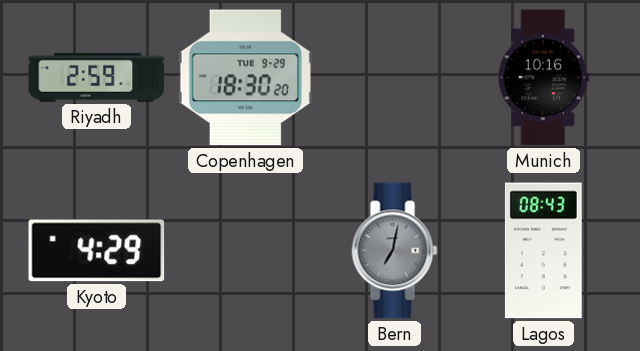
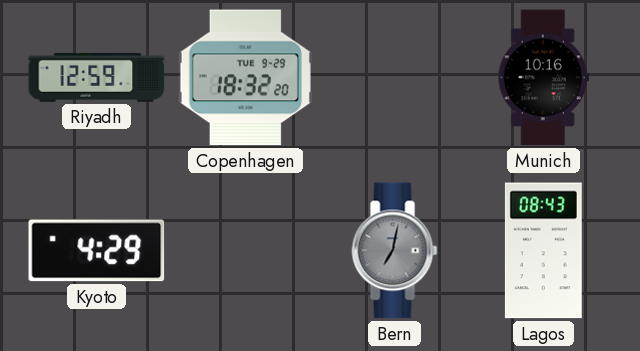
Riyadh: 2:59 -> 12:59
Copenhagen: 18:30 -> 18:32
